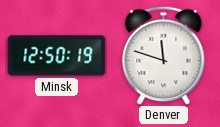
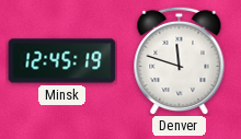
Minsk: 12:50 -> 12:45
